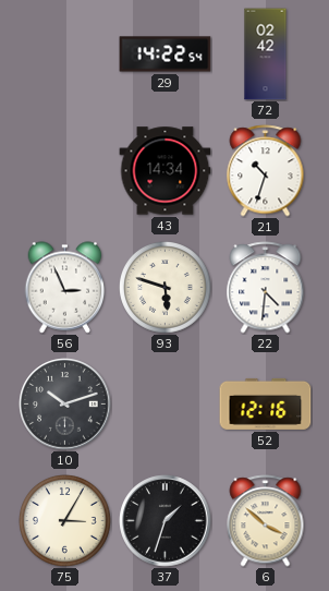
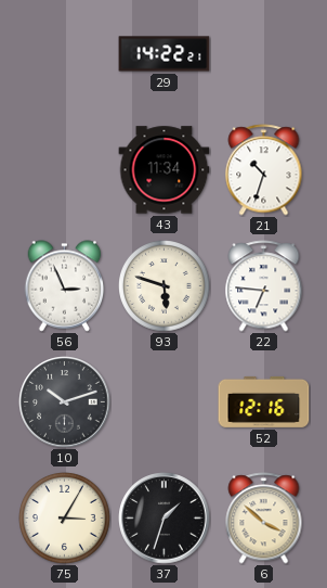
29: 14:22:54 -> 14:22:21
72: 02:42 -> none
43: 14:34 -> 11:34
22: 4:31 -> 6:46
